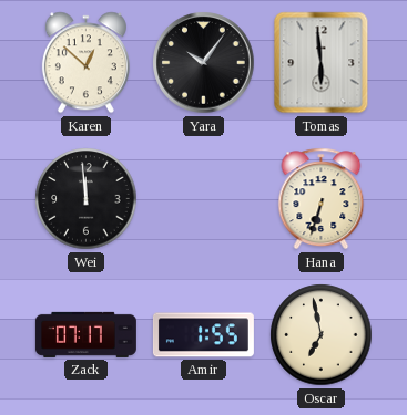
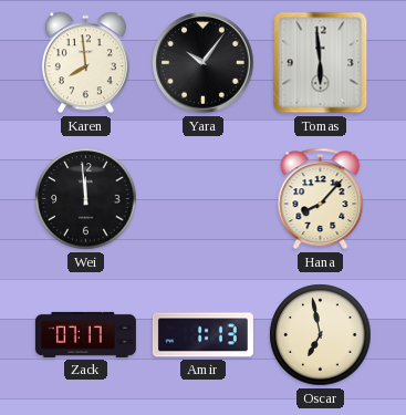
Karen: 12:52 -> 7:59
Hana: 6:33 -> 8:07
Amir: 1:55 -> 1:13
